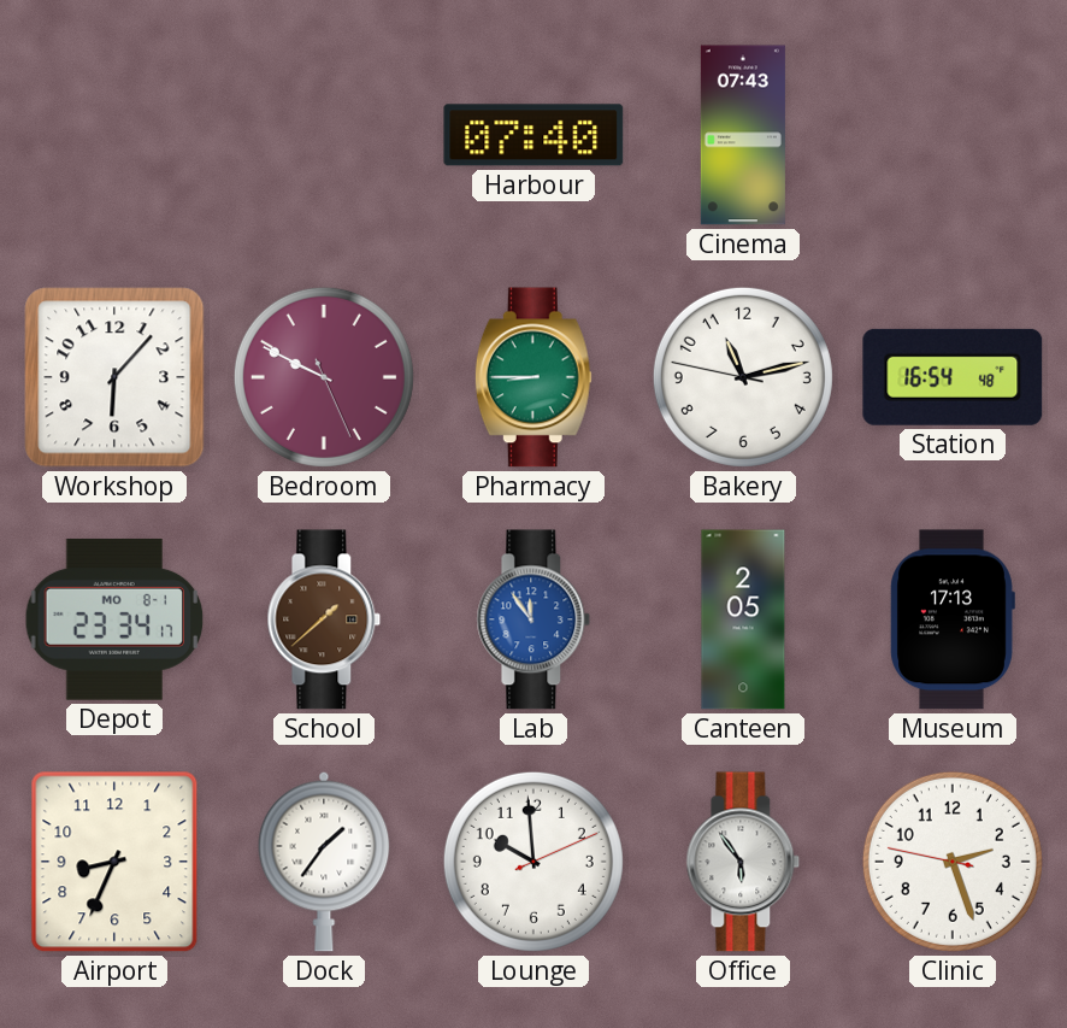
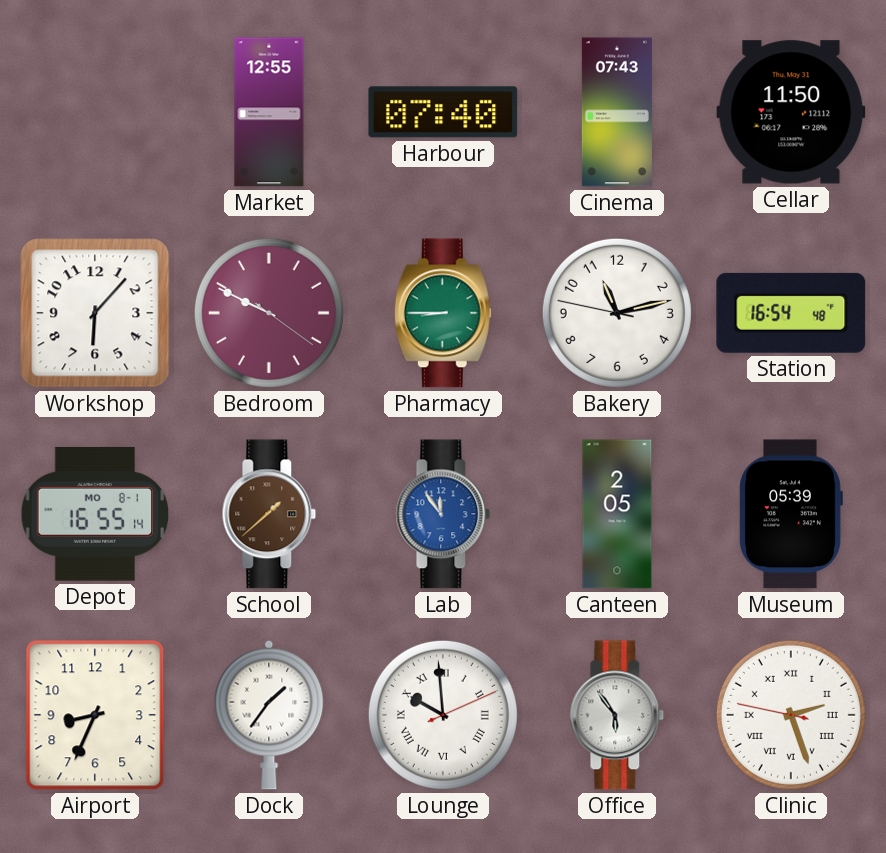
Market: none -> 12:55
Cellar: none -> 11:50
Bedroom: 9:49:26 -> 9:49:21
Depot: 23:34 -> 16:55
Museum: 17:13 -> 05:39
Lounge numerals: Arabic -> Roman
Clinic numerals: Arabic -> Roman
